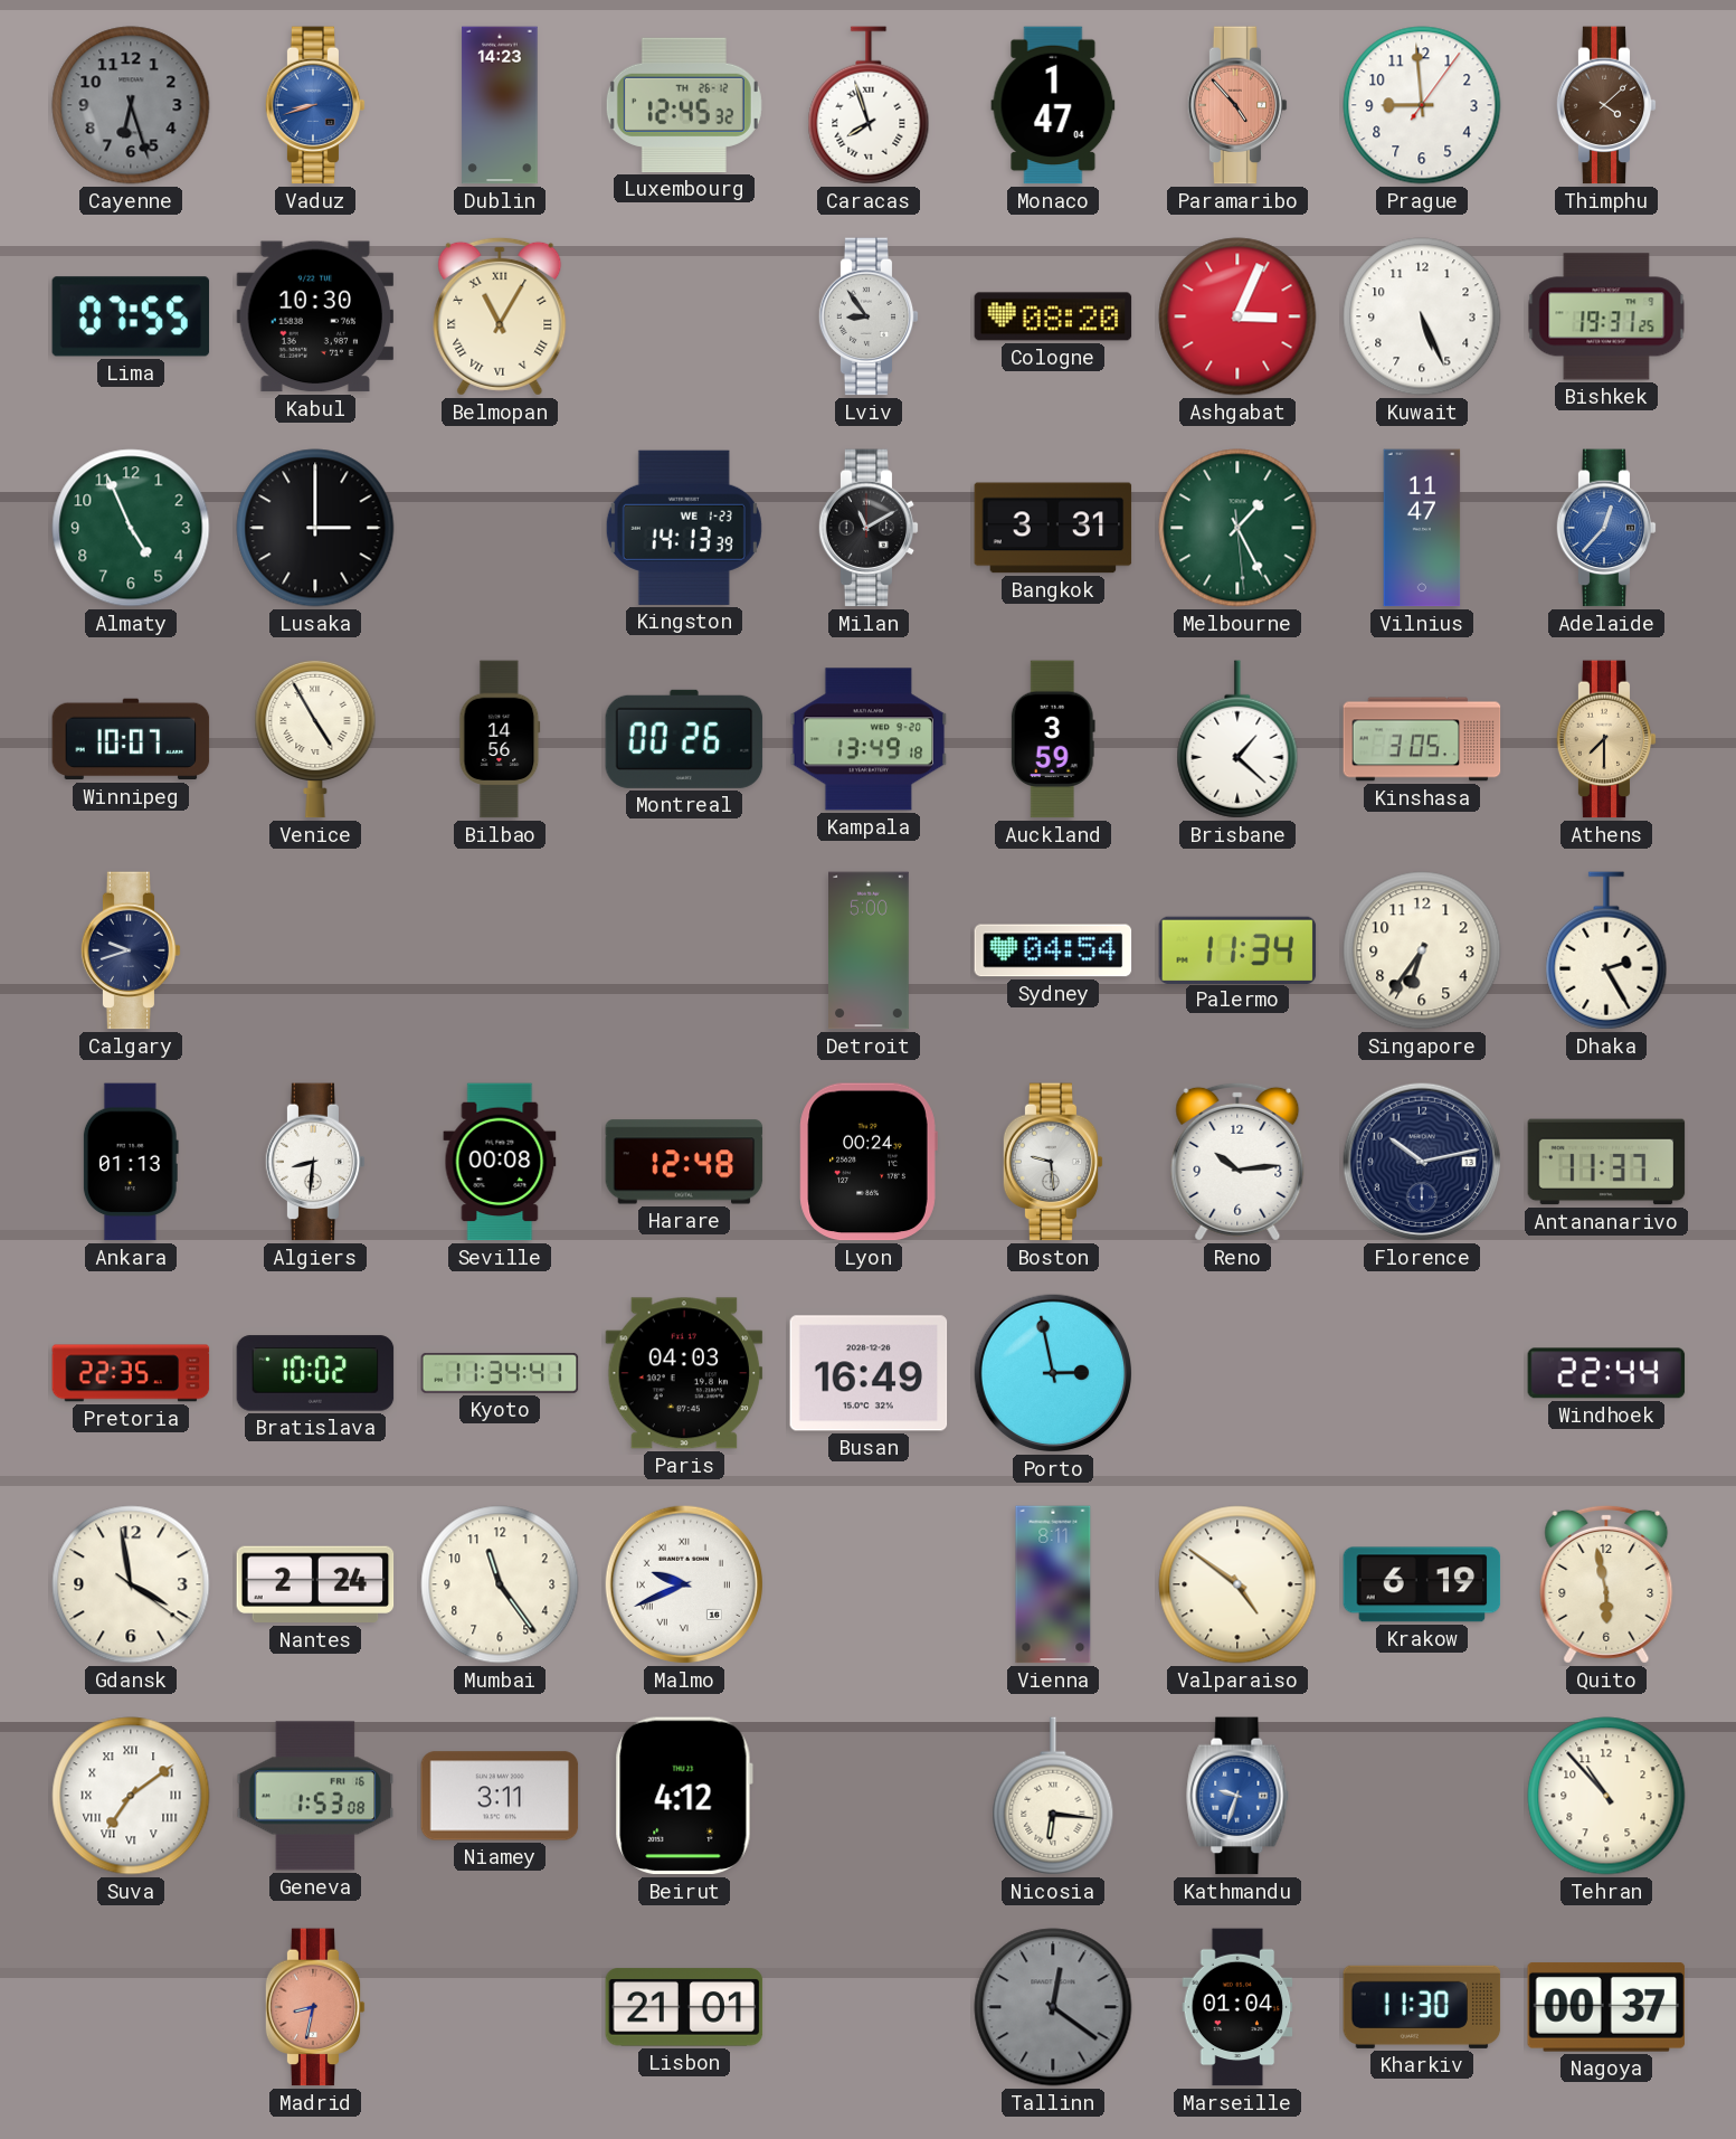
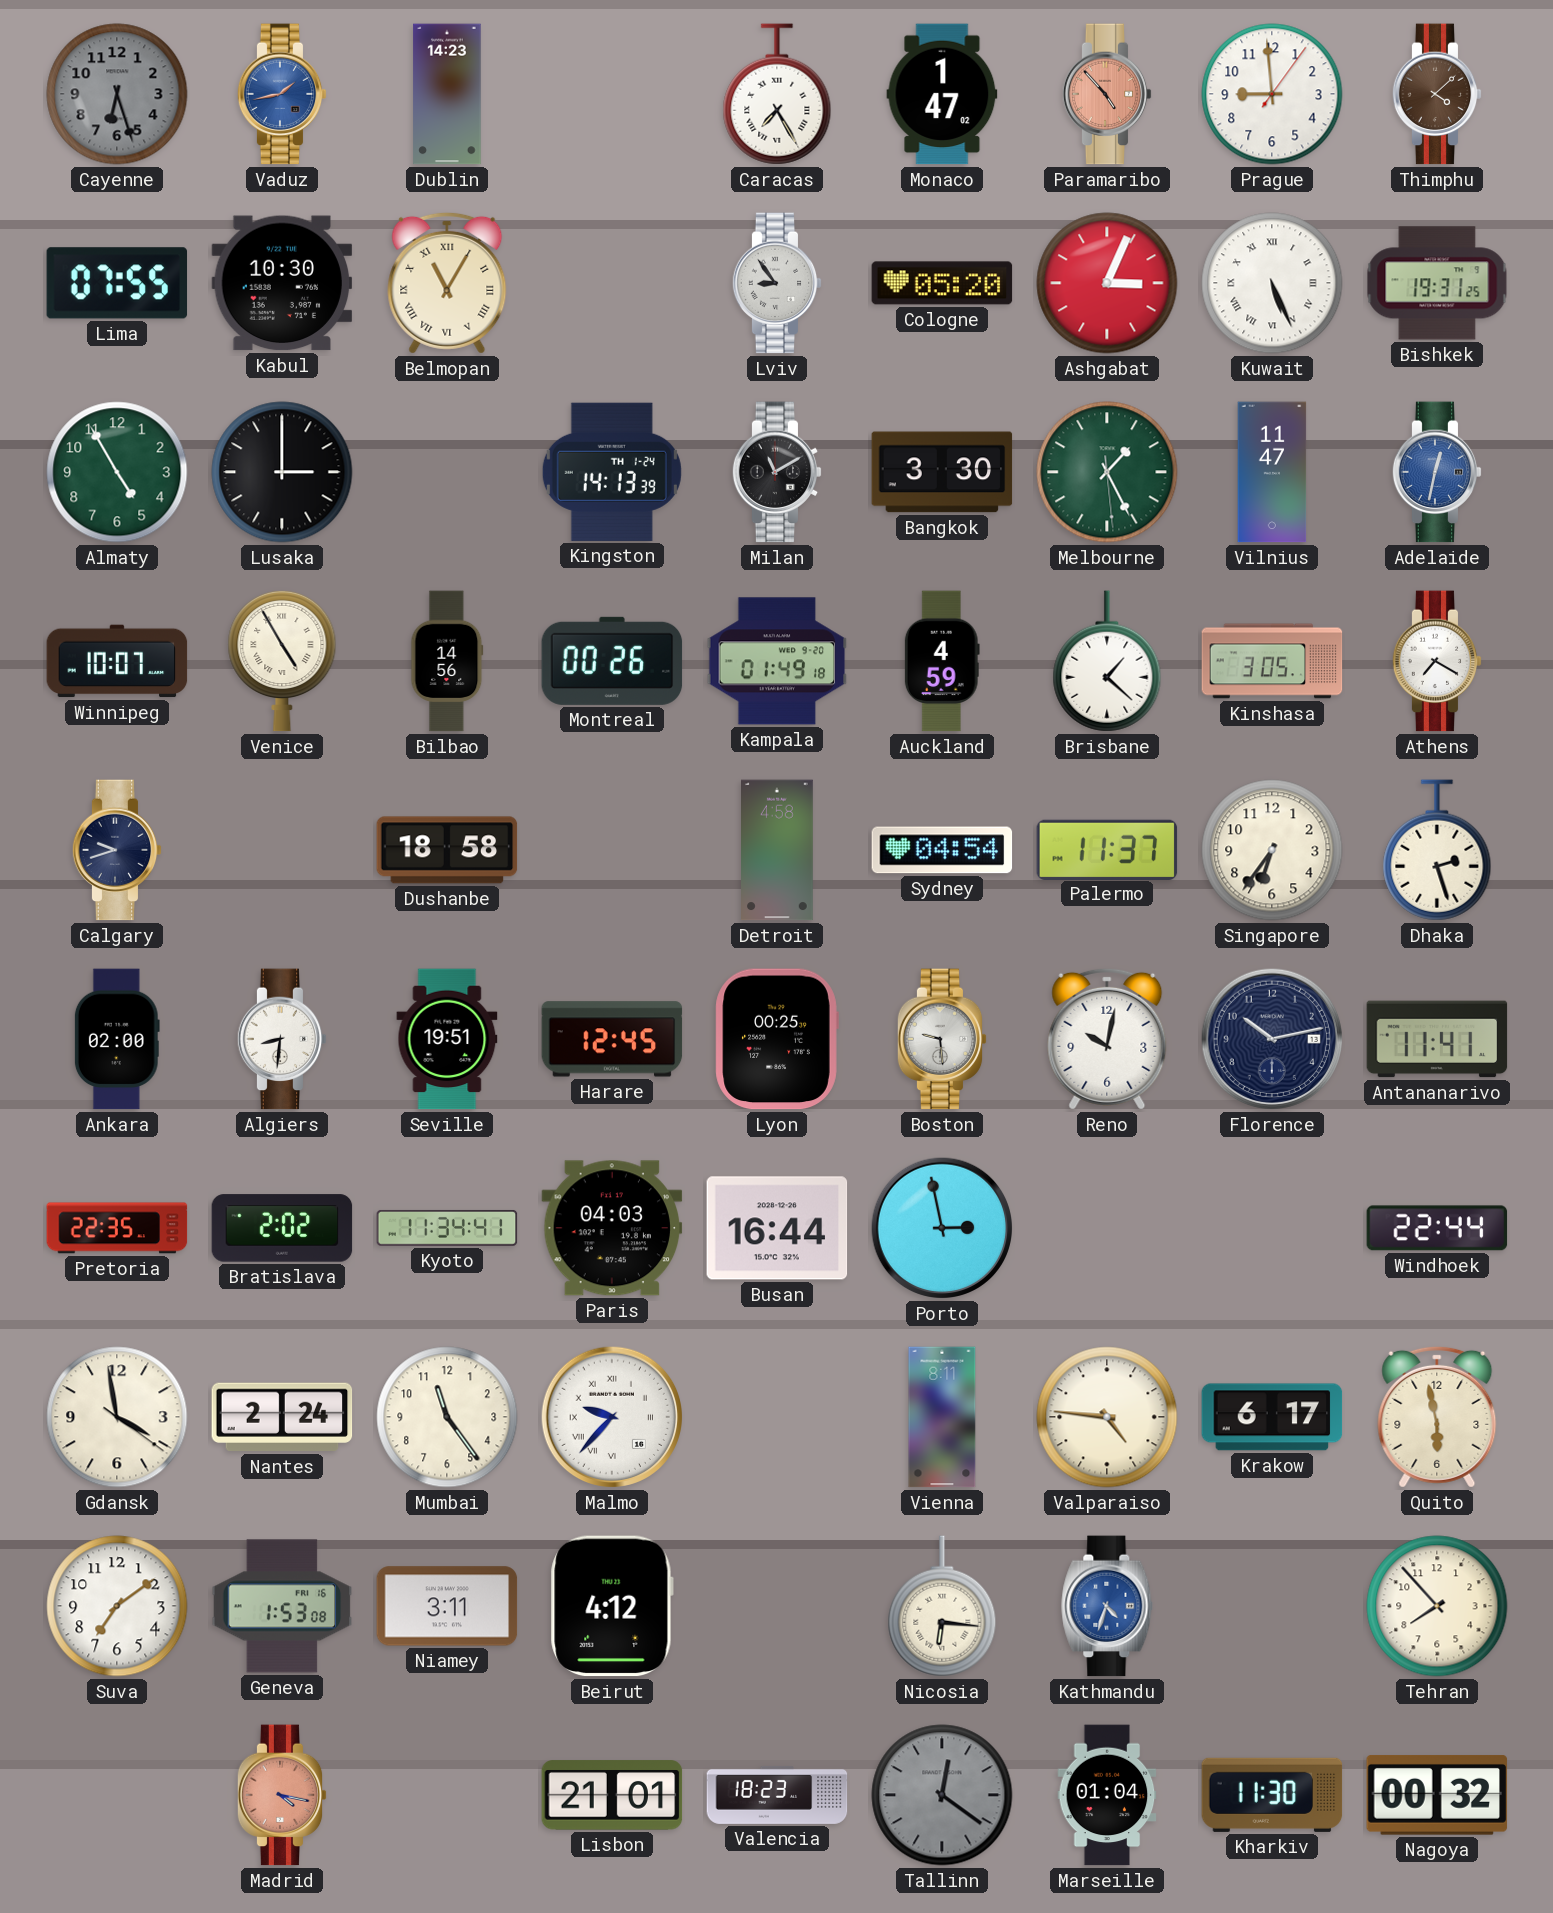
Vaduz: 8:42 -> 1:43
Luxembourg: 12:45 -> none
Caracas: 7:57 -> 7:25
Monaco: 1:47:04 -> 1:47:02
Cologne: 08:20 -> 05:20
Kuwait numerals: Arabic -> Roman
Almaty: 4:56 -> 4:55
Kingston date: WE 1-23 -> TH 1-24
Bangkok: 3:31 -> 3:30
Adelaide: 12:37 -> 12:32
Kampala: 13:49 -> 01:49
Auckland: 3:59 -> 4:59
Athens: 7:30 -> 7:20
Athens dial: champagne -> white
Dushanbe: none -> 18:58
Detroit: 5:00 -> 4:58
Palermo: 11:34 -> 11:37
Dhaka: 2:25 -> 2:27
Ankara: 01:13 -> 02:00
Seville: 00:08 -> 19:51
Harare: 12:48 -> 12:45
Lyon: 00:24 -> 00:25
Reno: 10:14 -> 10:02
Antananarivo: 11:37 -> 11:41
Bratislava: 10:02 -> 2:02
Busan: 16:49 -> 16:44
Malmo: 9:41 -> 9:37
Valparaiso: 4:51 -> 4:46
Krakow: 6:19 -> 6:17
Suva numerals: Roman -> Arabic
Kathmandu: 9:33 -> 4:33
Tehran: 10:53 -> 7:53
Madrid: 8:32 -> 4:17
Valencia: none -> 18:23
Nagoya: 00:37 -> 00:32
